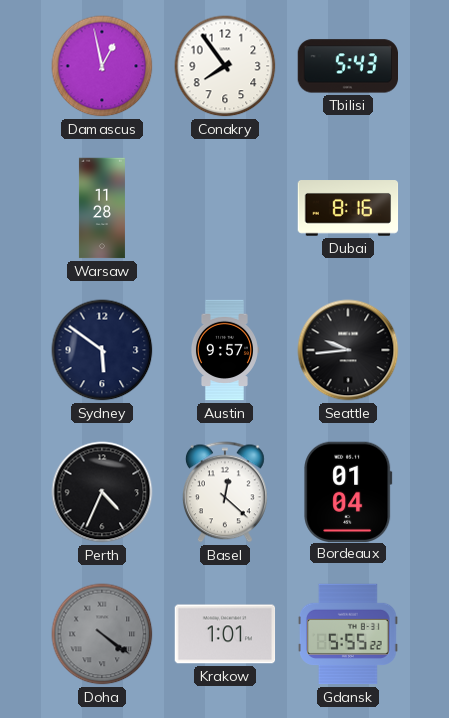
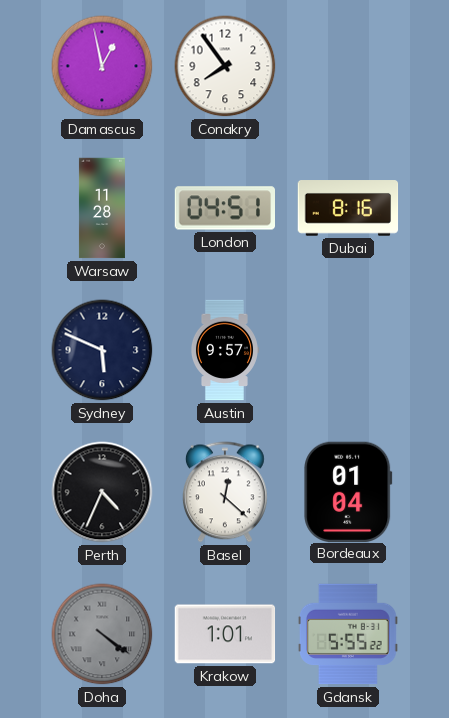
Tbilisi: 5:43 -> none
London: none -> 04:51
Sydney: 5:51 -> 5:49
Seattle: 9:44 -> none
